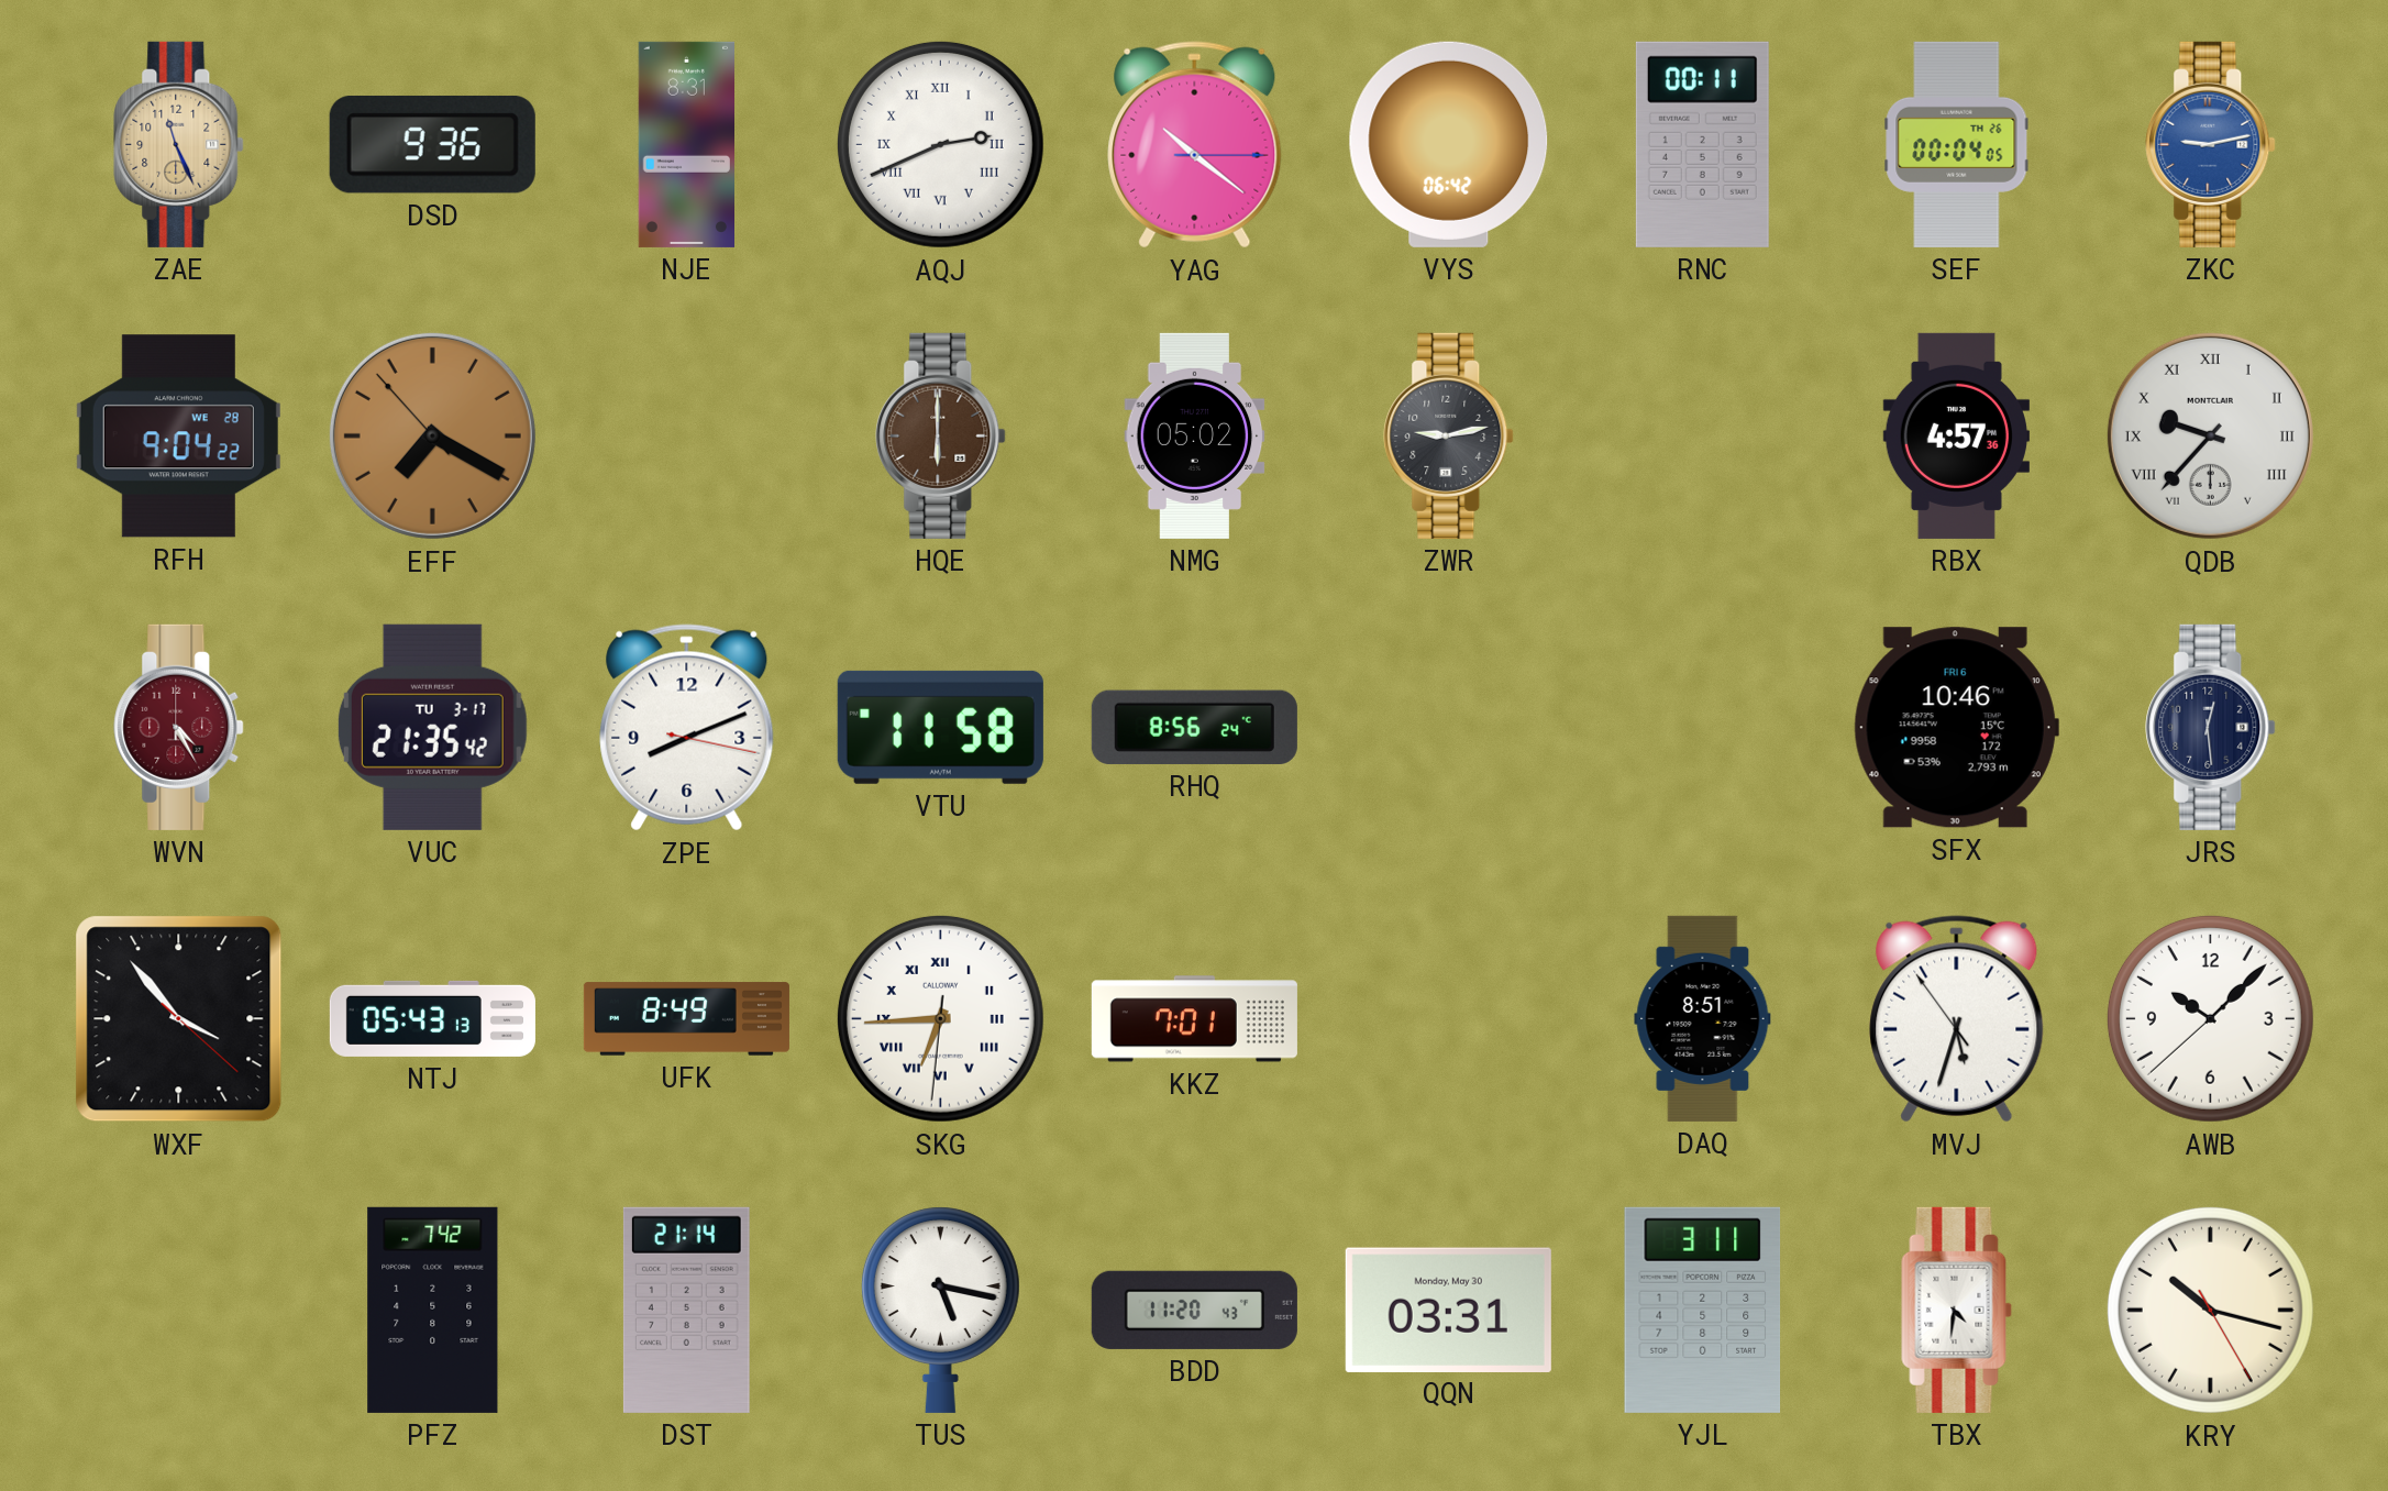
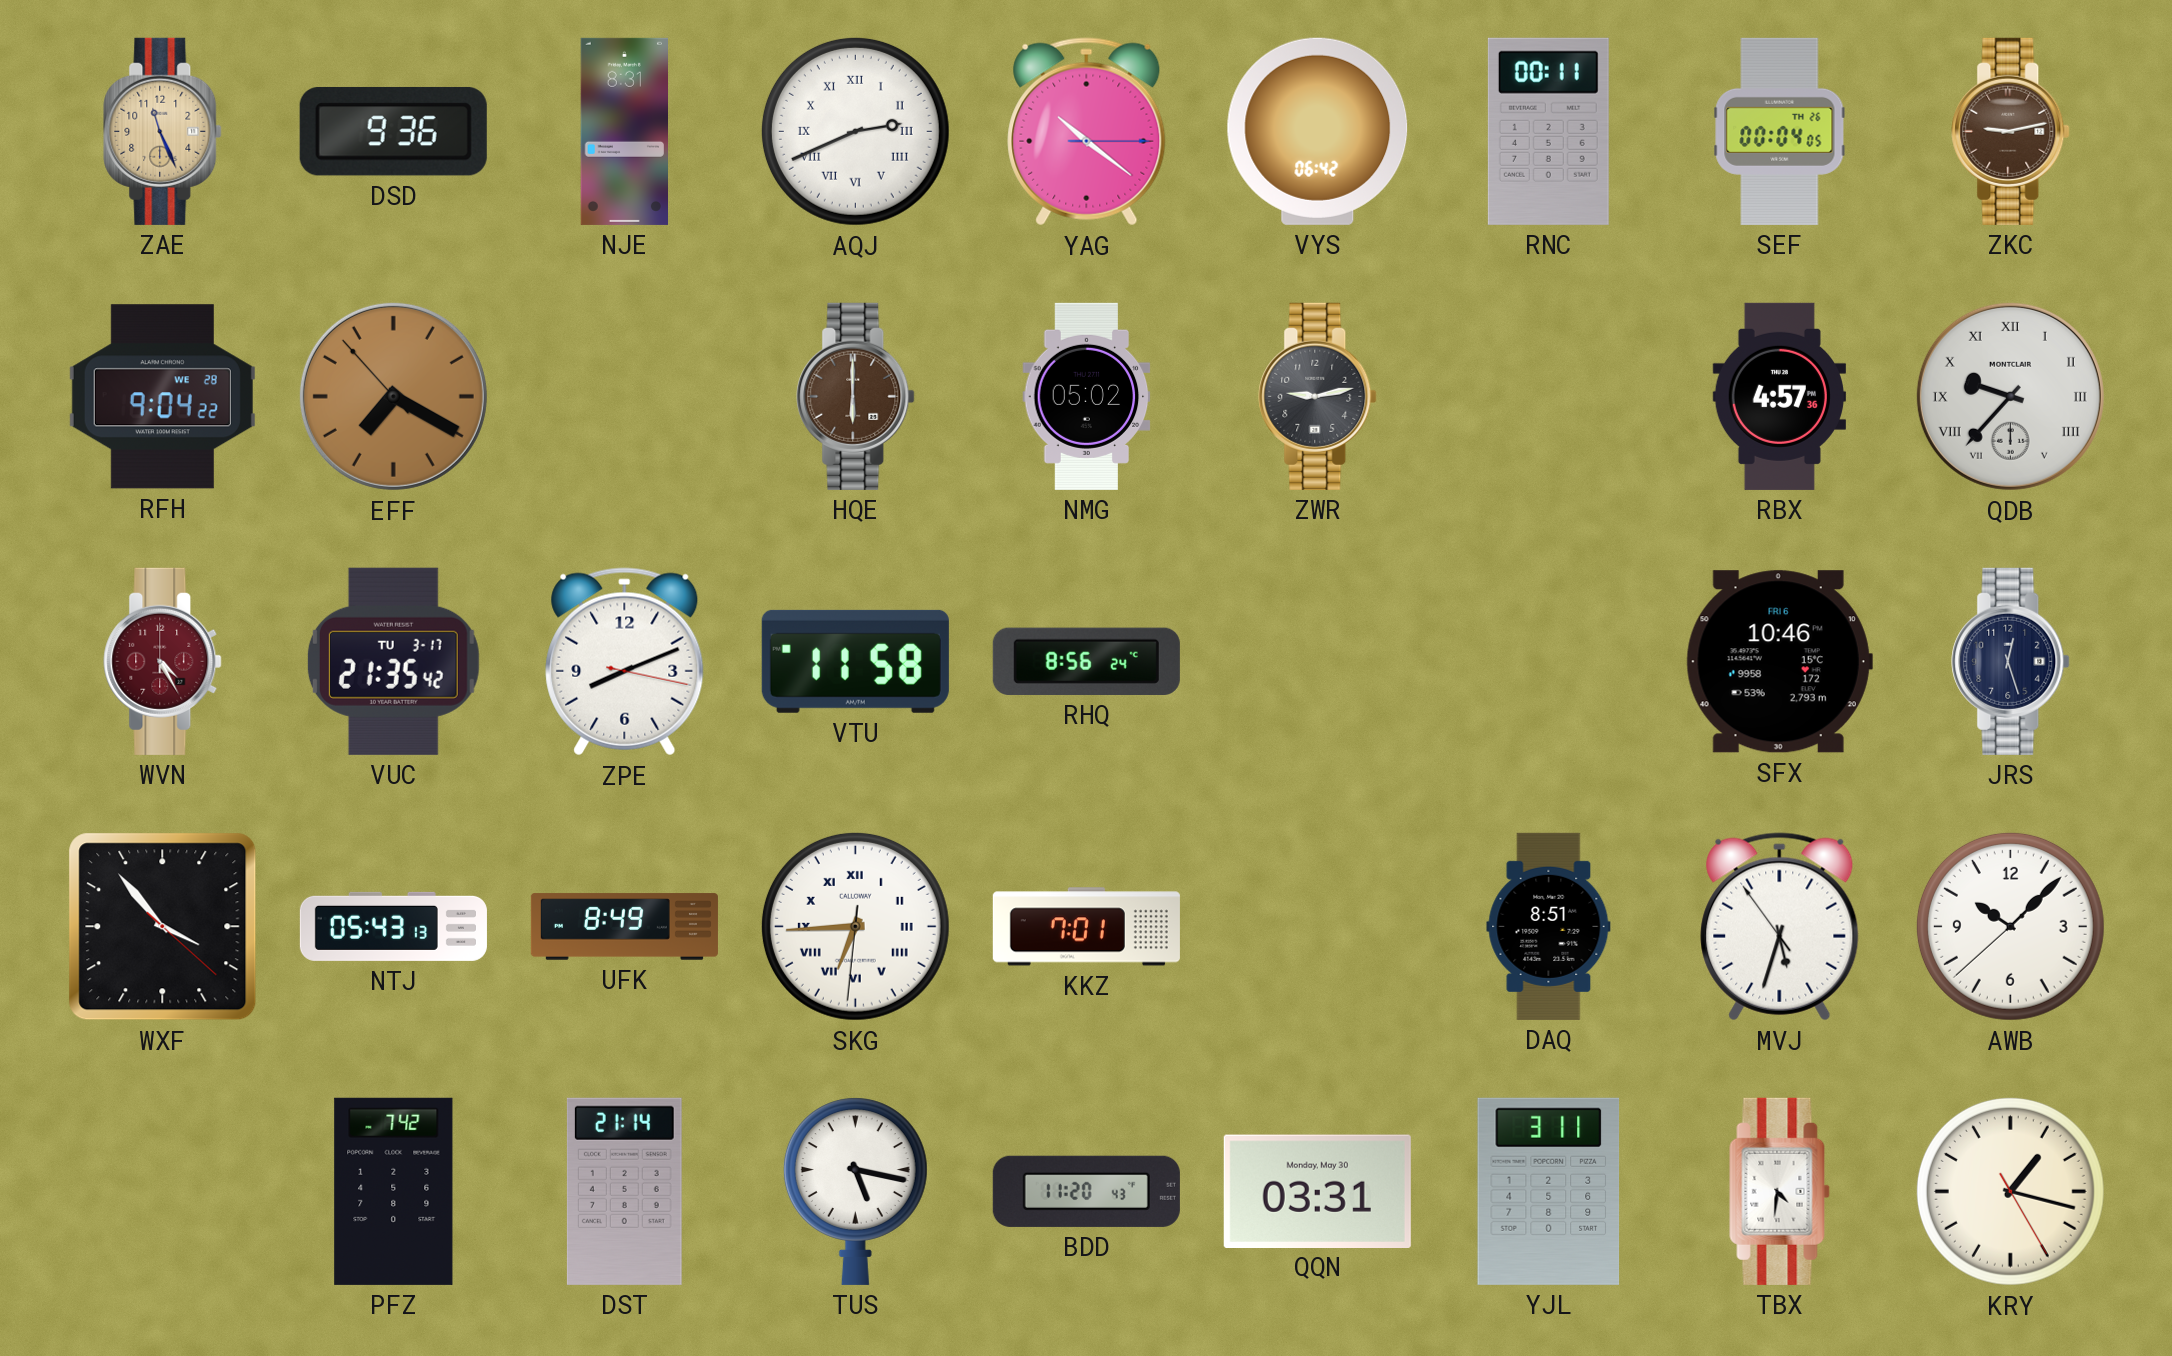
ZKC dial: blue -> brown
JRS: 12:29 -> 12:27
KRY: 10:17 -> 1:17
